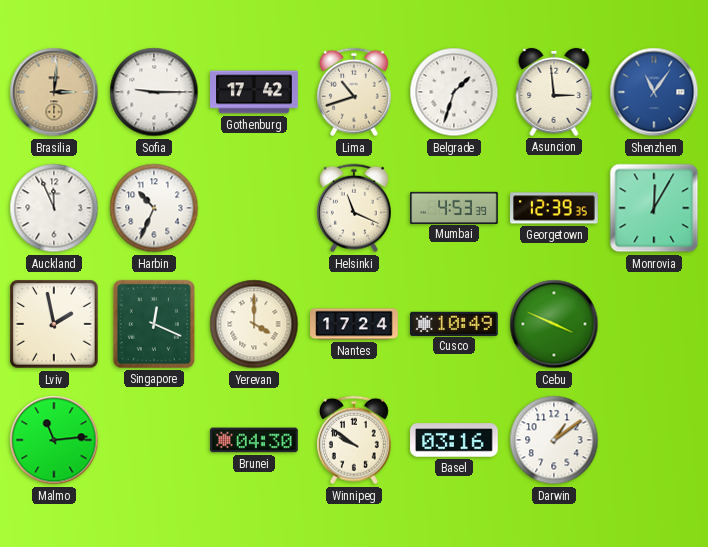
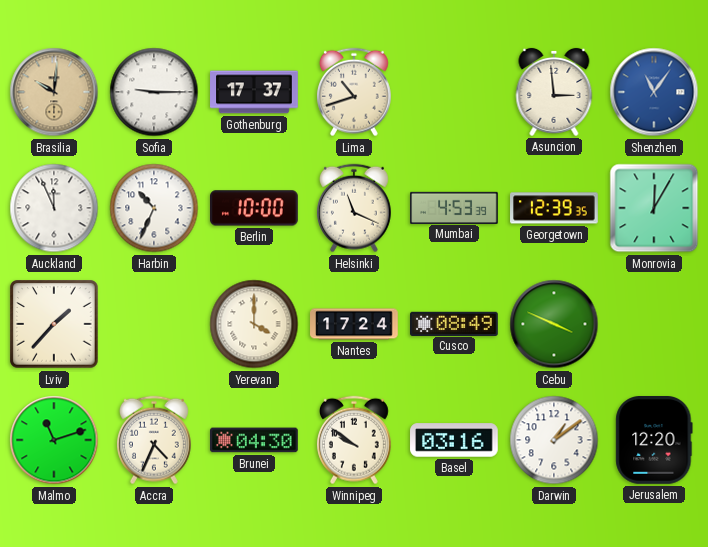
Brasilia: 3:01 -> 10:01
Gothenburg: 17:42 -> 17:37
Belgrade: 1:33 -> none
Berlin: none -> 10:00
Lviv: 1:58 -> 1:37
Singapore: 12:19 -> none
Cusco: 10:49 -> 08:49
Malmo: 11:14 -> 11:12
Accra: none -> 4:34
Jerusalem: none -> 12:20
